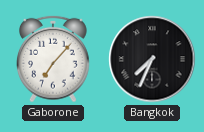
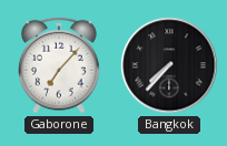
Bangkok: 7:34 -> 7:37
